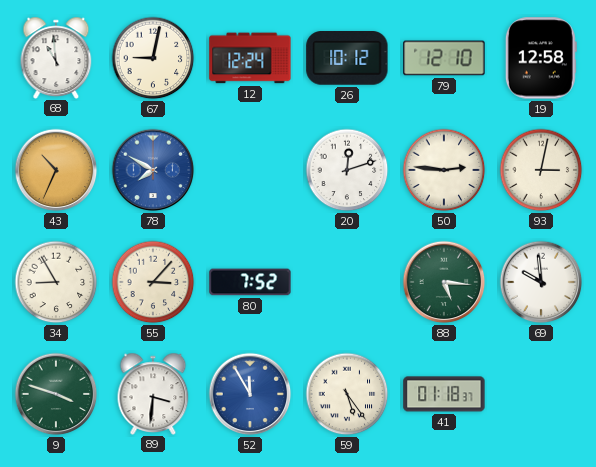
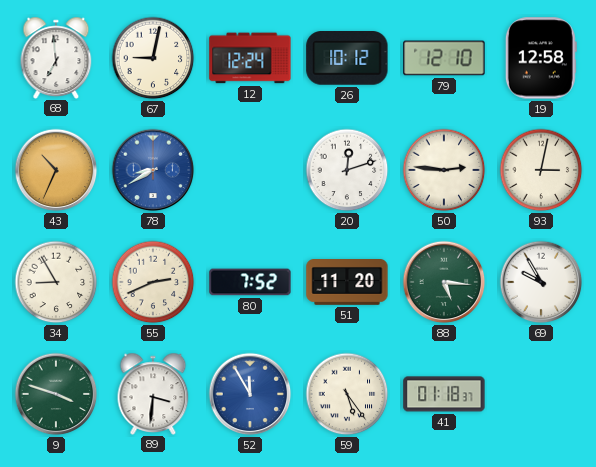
68: 10:59 -> 6:59
78: 7:50 -> 8:40
55: 3:07 -> 2:41
51: none -> 11:20
69: 9:59 -> 9:55
